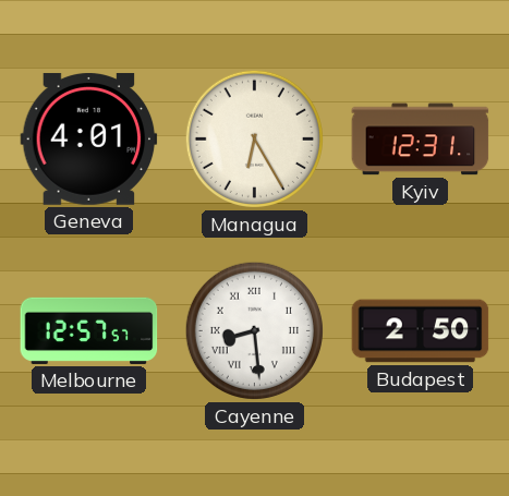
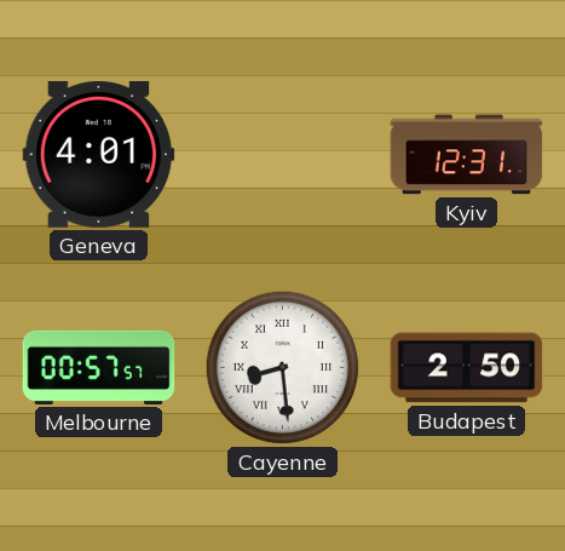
Managua: 6:25 -> none
Melbourne: 12:57 -> 00:57
